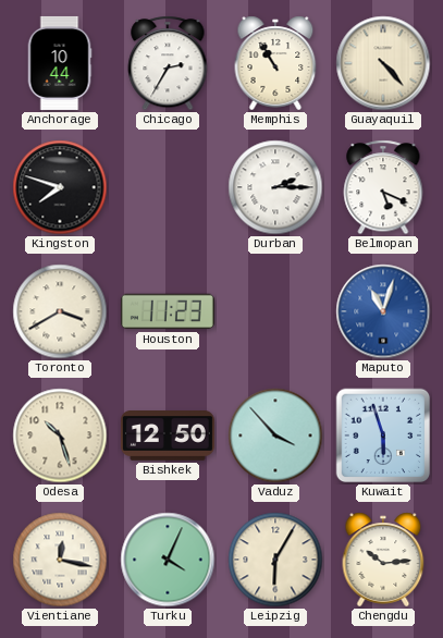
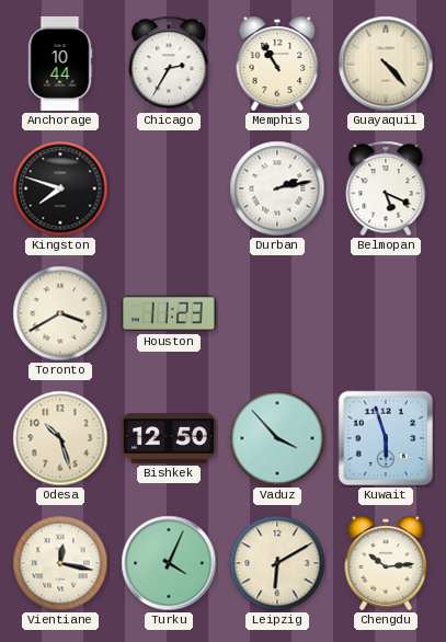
Durban: 2:15 -> 2:13
Maputo: 11:03 -> none
Leipzig: 6:05 -> 6:10
